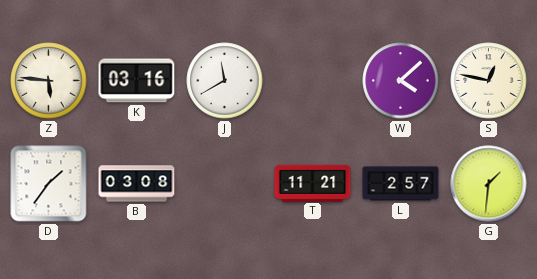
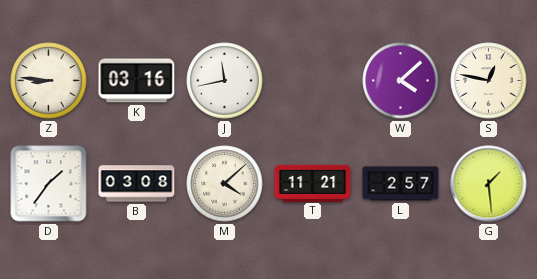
Z: 5:46 -> 8:46
J: 11:40 -> 11:43
M: none -> 4:08
G: 1:31 -> 1:29
